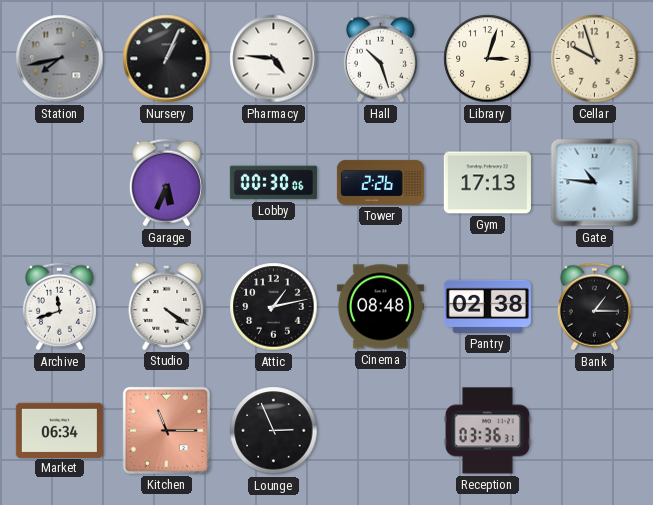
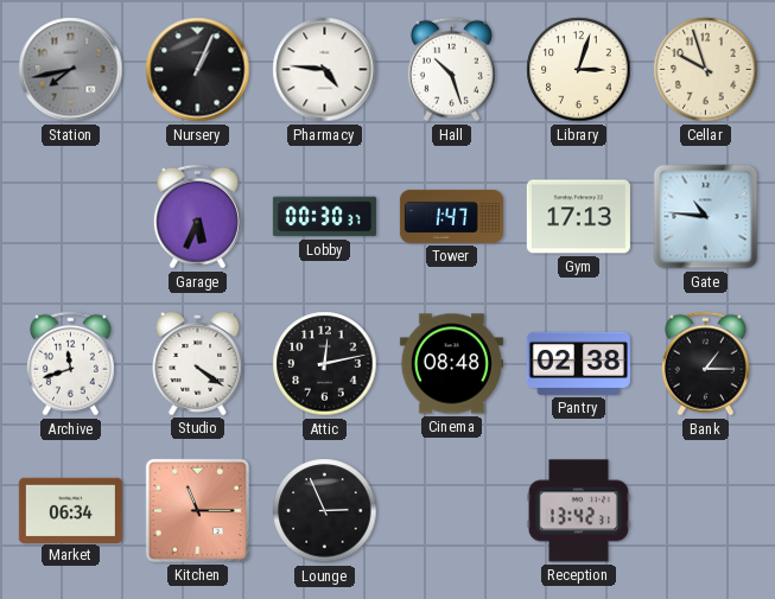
Lobby: 00:30:06 -> 00:30:37
Tower: 2:26 -> 1:47
Attic: 1:13 -> 12:13
Reception: 03:36 -> 13:42
